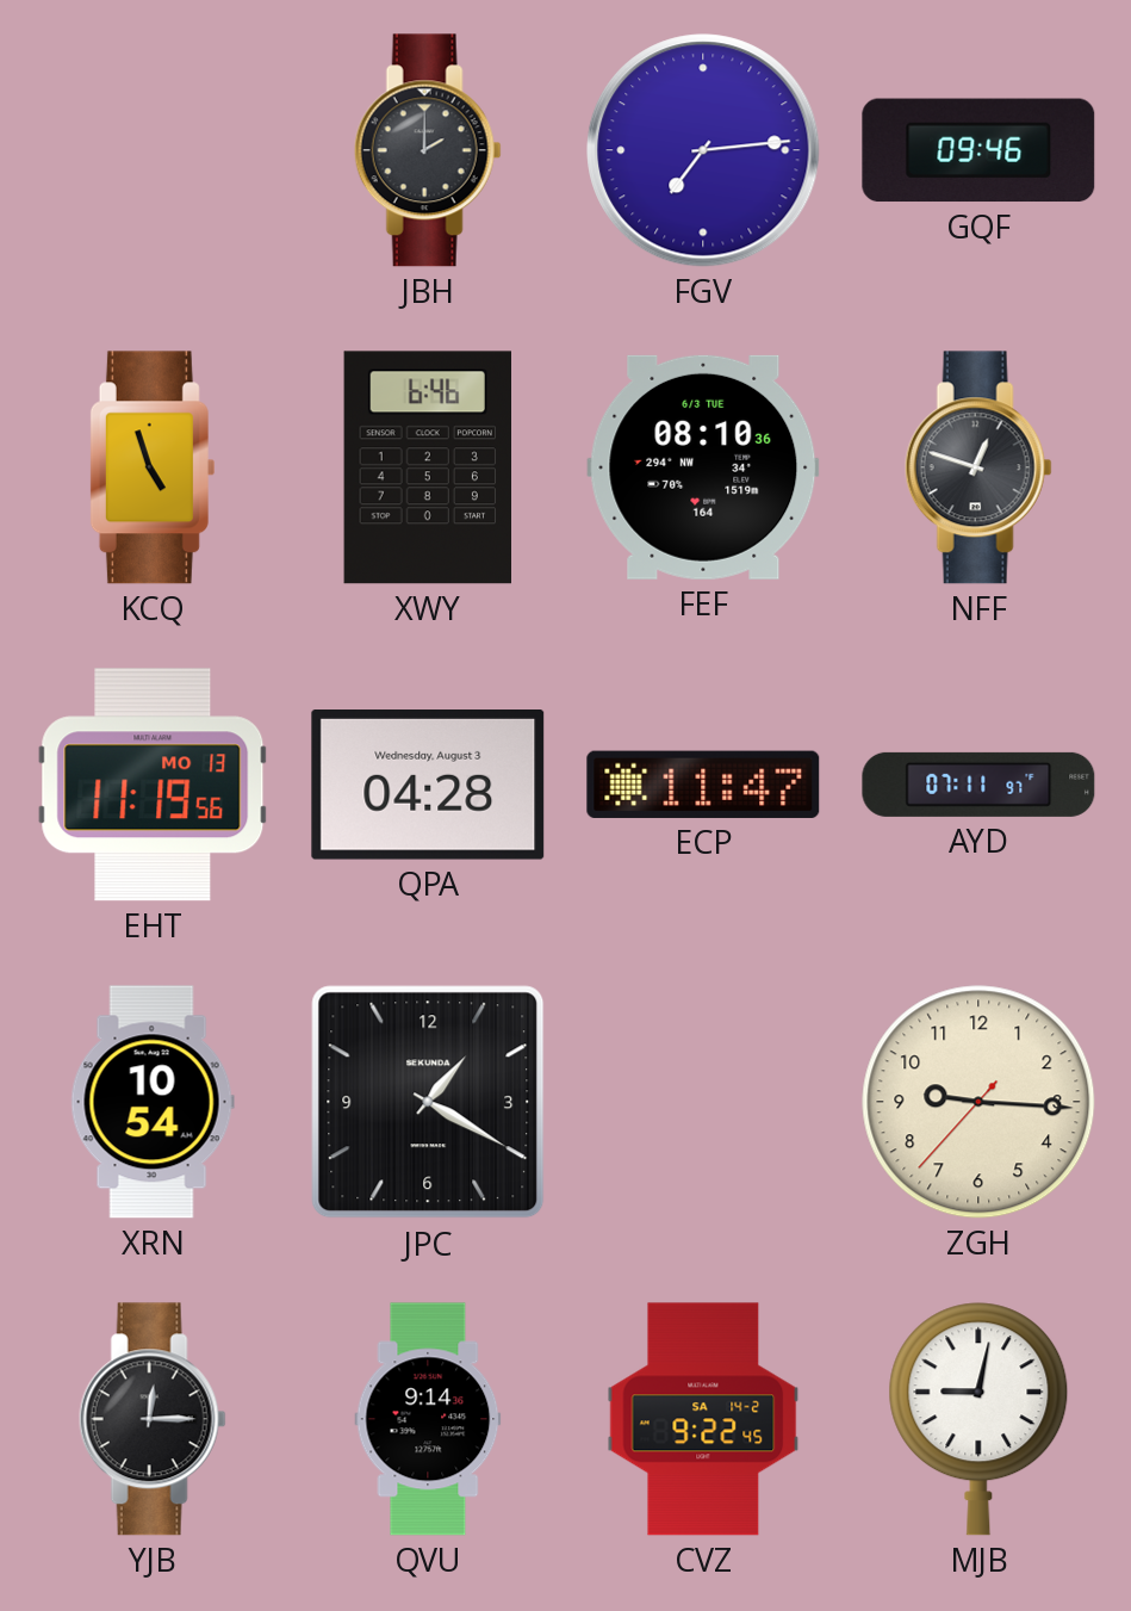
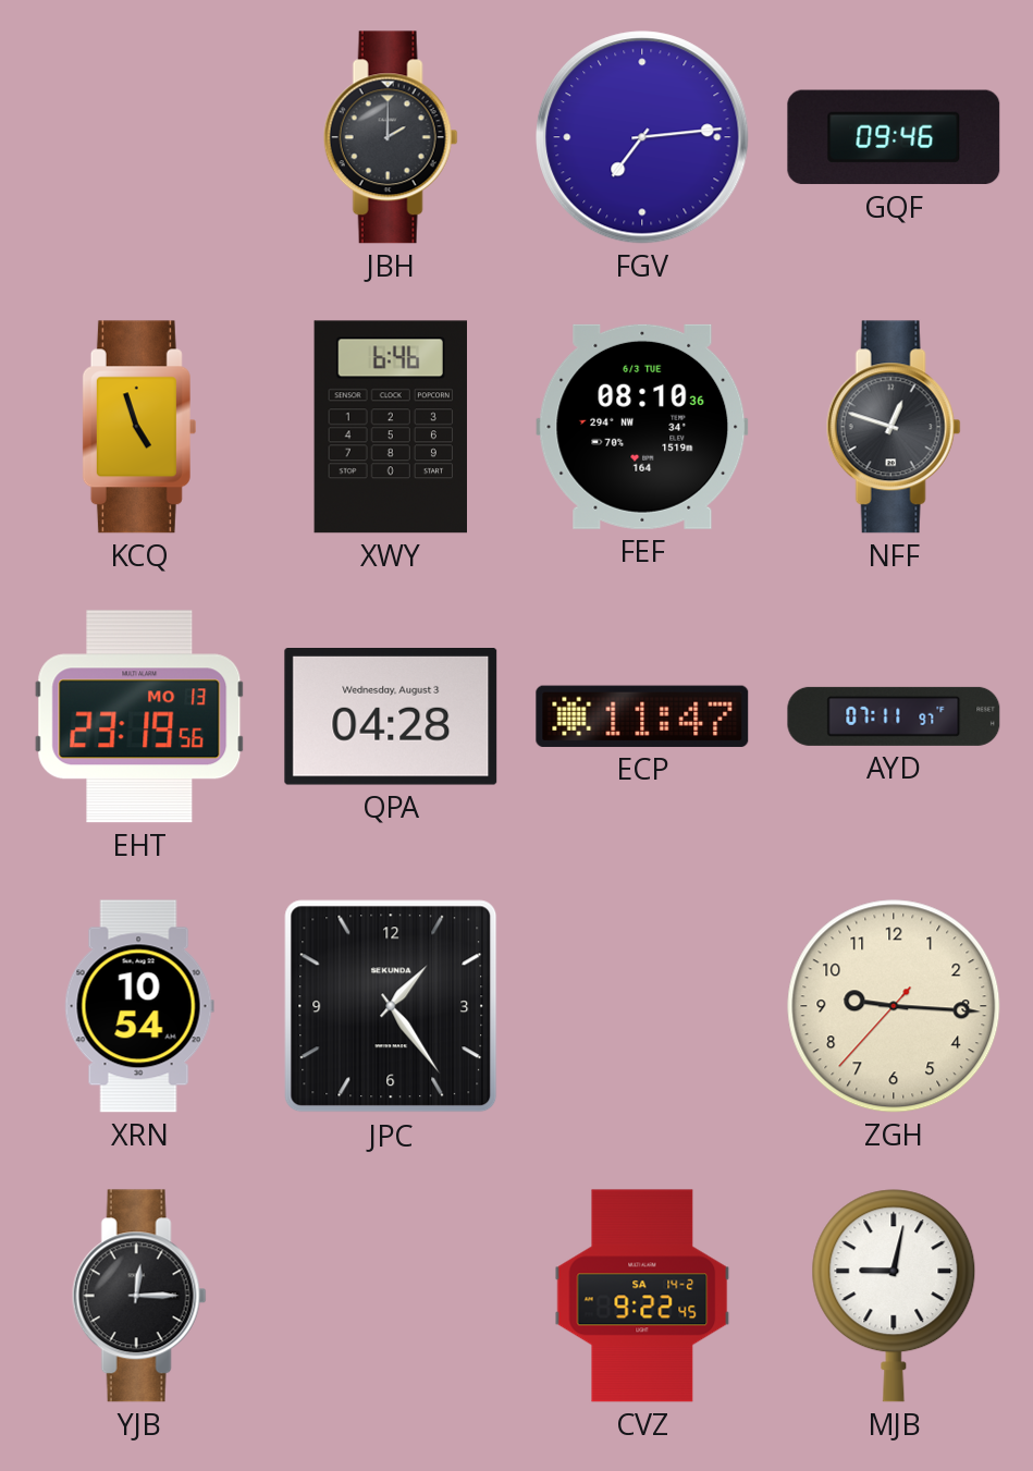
EHT: 11:19 -> 23:19
JPC: 1:20 -> 1:24
QVU: 9:14 -> none
